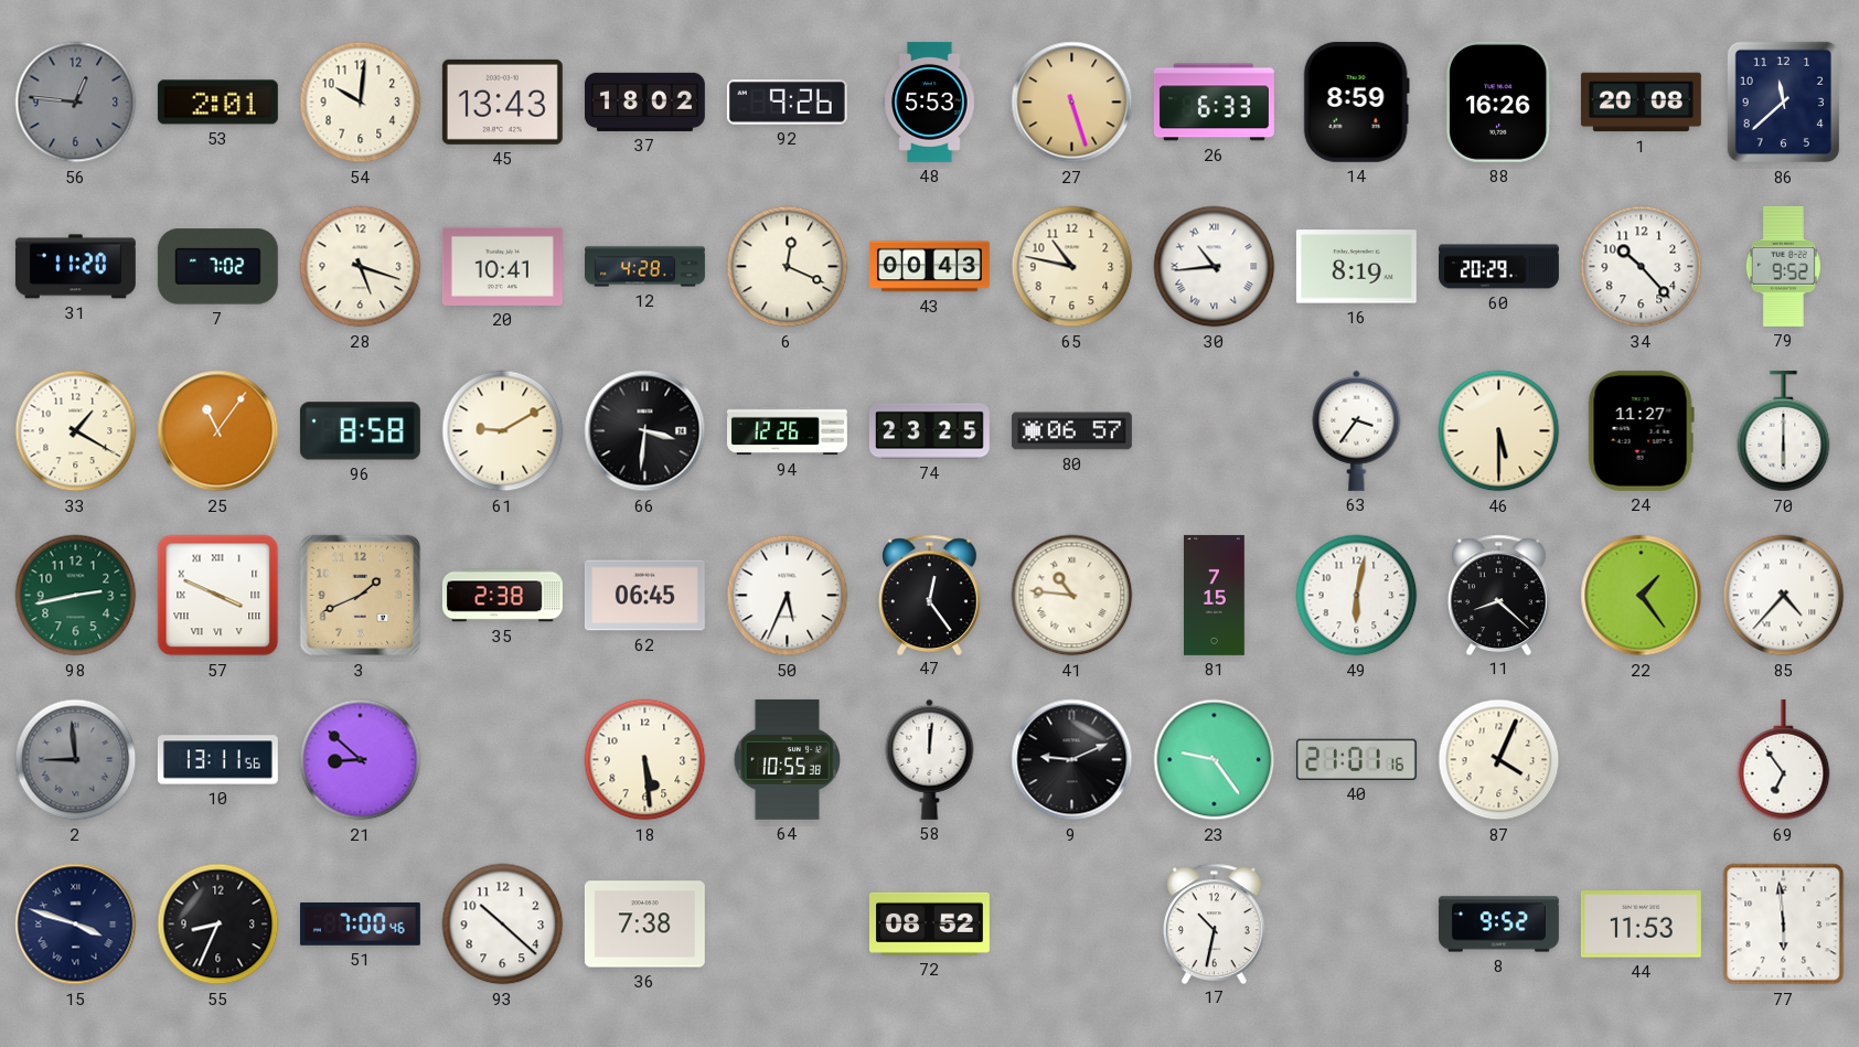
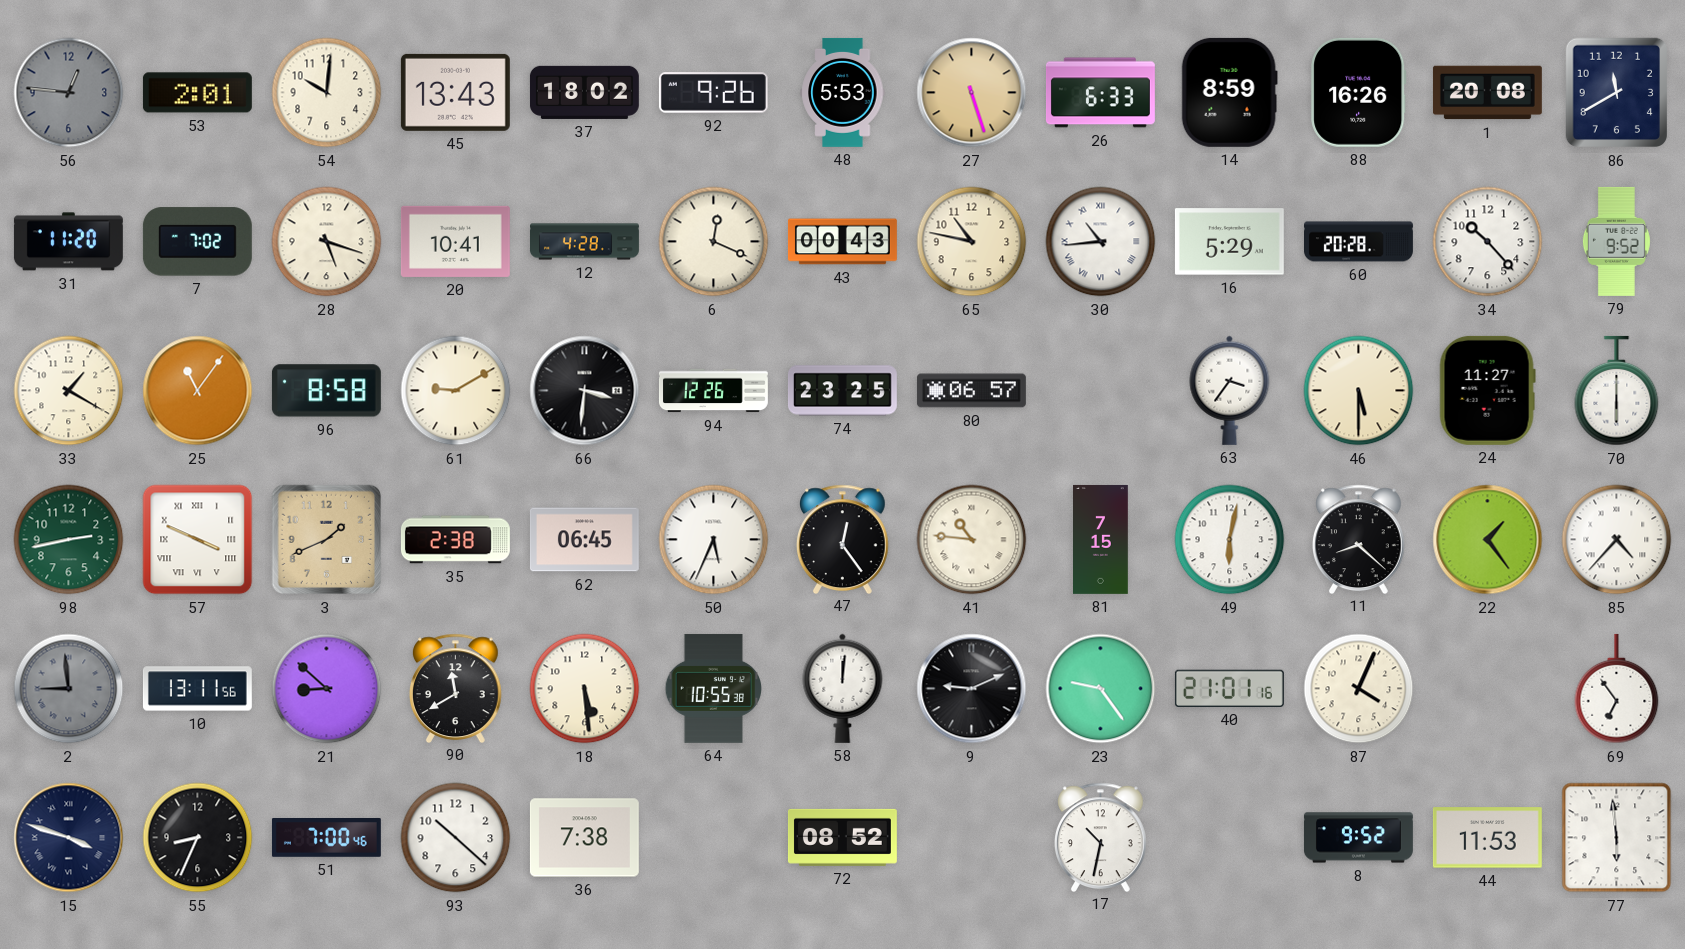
86: 11:38 -> 11:40
16: 8:19 -> 5:29
60: 20:29 -> 20:28
90: none -> 11:40
